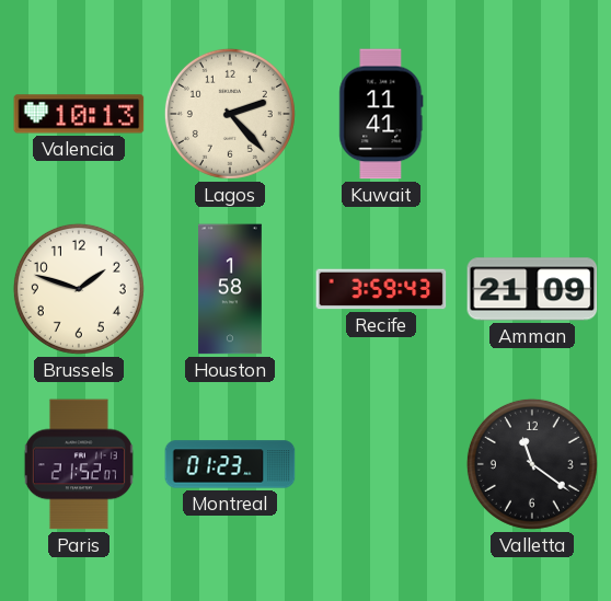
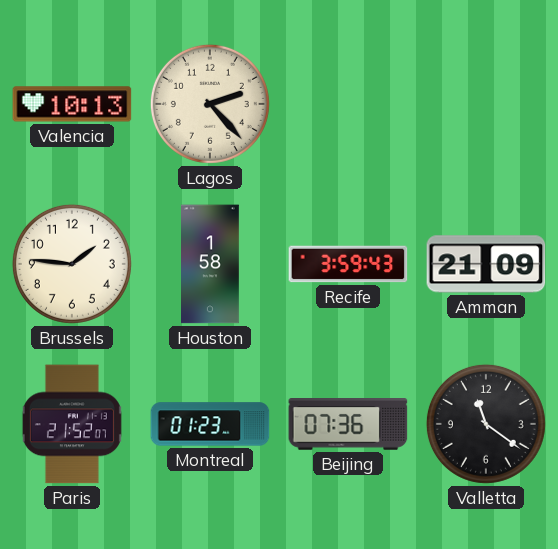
Kuwait: 11:41 -> none
Brussels: 1:48 -> 1:46
Beijing: none -> 07:36
